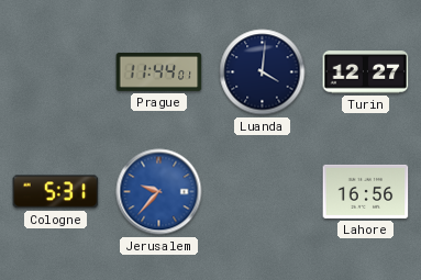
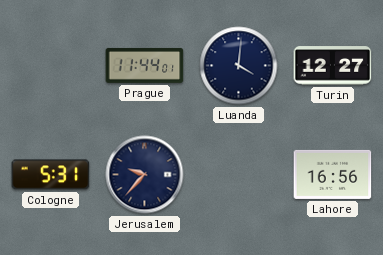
Jerusalem dial: blue -> navy
